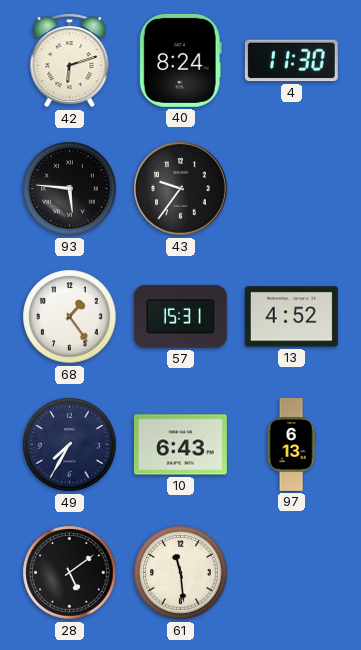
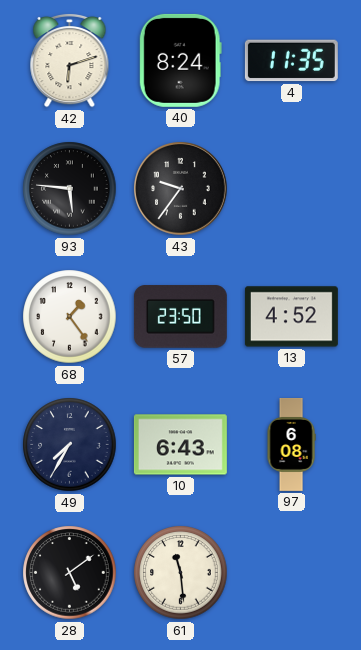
4: 11:30 -> 11:35
57: 15:31 -> 23:50
97: 6:13 -> 6:08
